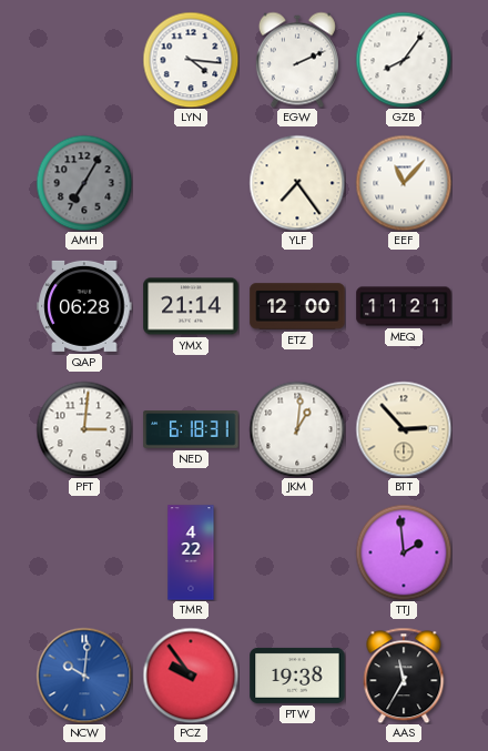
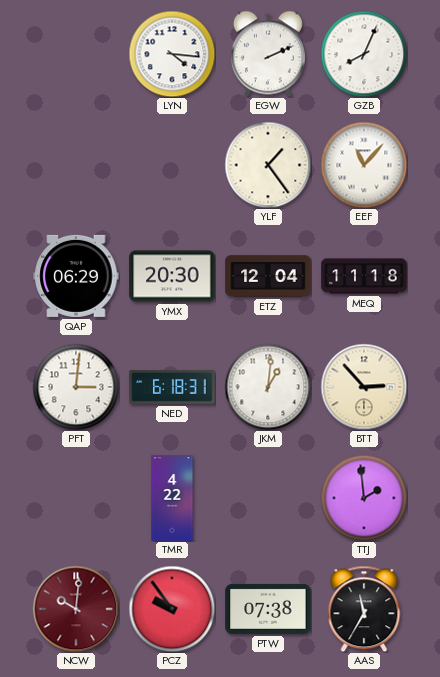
GZB: 8:06 -> 8:04
AMH: 7:05 -> none
YLF: 7:24 -> 1:24
QAP: 06:28 -> 06:29
YMX: 21:14 -> 20:30
ETZ: 12:00 -> 12:04
MEQ: 11:21 -> 11:18
NCW dial: blue -> burgundy
PTW: 19:38 -> 07:38
